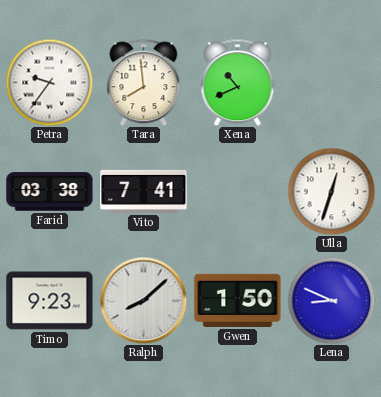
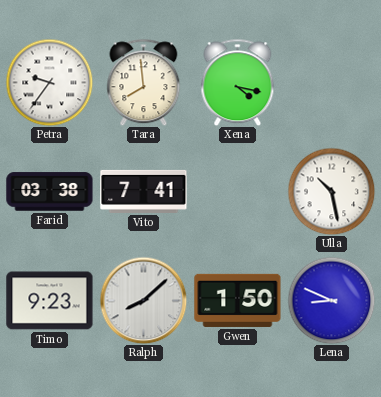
Xena: 10:41 -> 4:17
Ulla: 12:33 -> 10:28
